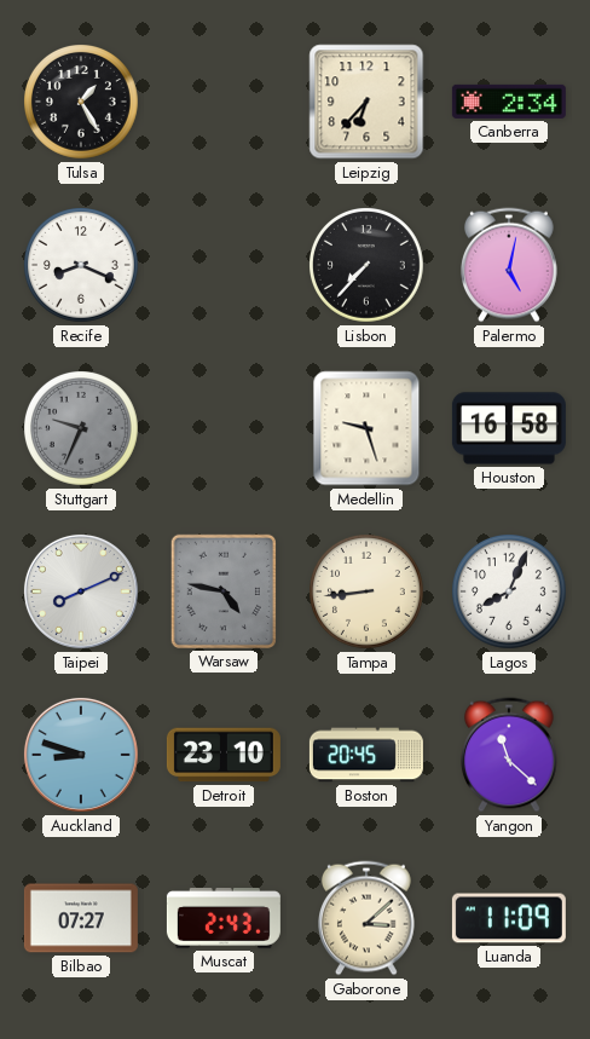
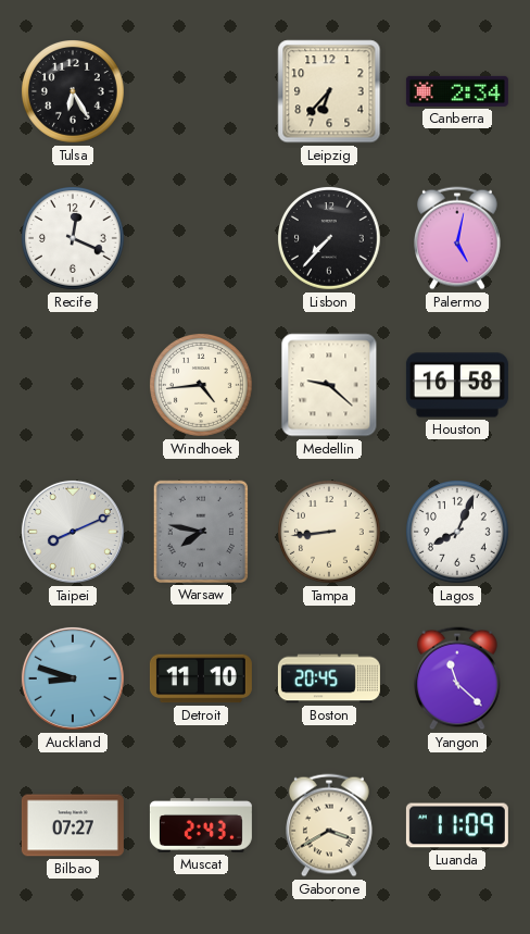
Tulsa: 1:25 -> 6:25
Recife: 8:19 -> 12:19
Stuttgart: 9:34 -> none
Windhoek: none -> 4:44
Medellin: 9:27 -> 9:22
Warsaw: 4:47 -> 7:47
Detroit: 23:10 -> 11:10
Gaborone: 3:08 -> 3:40
